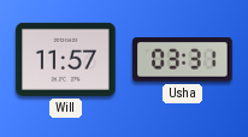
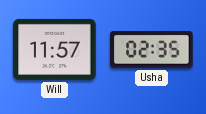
Usha: 03:31 -> 02:35
